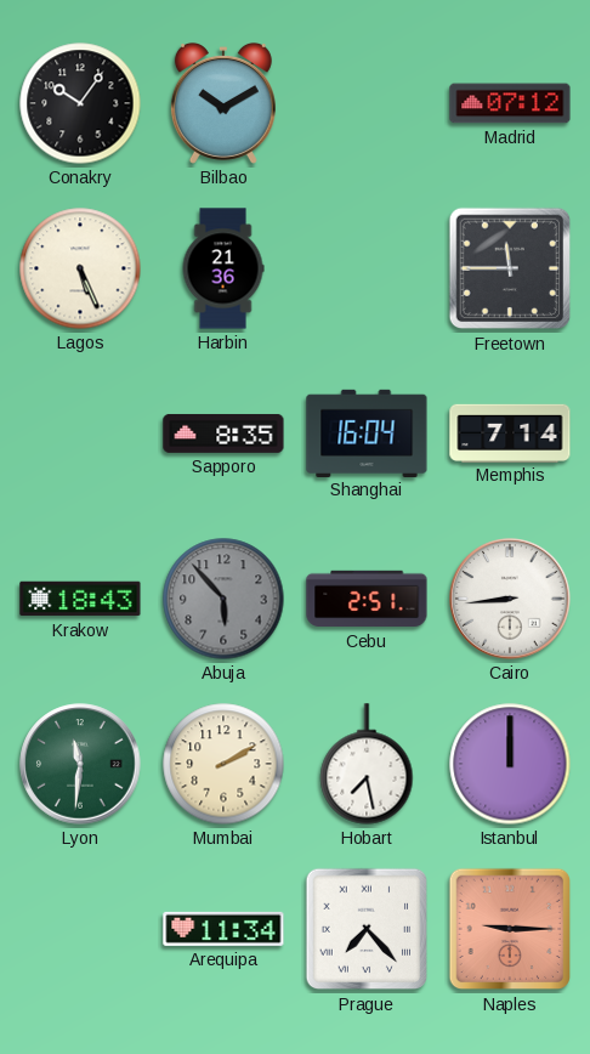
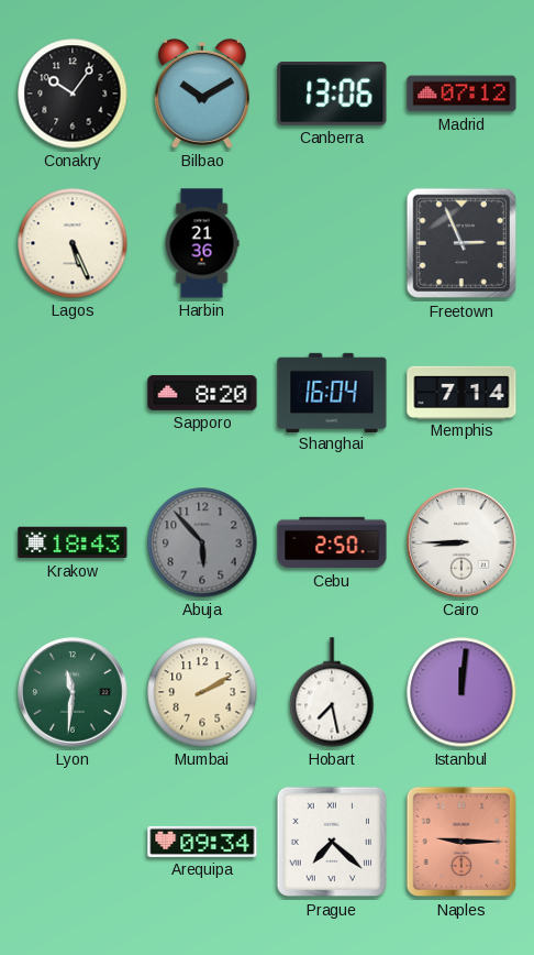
Canberra: none -> 13:06
Freetown: 11:45 -> 2:56
Sapporo: 8:35 -> 8:20
Cebu: 2:51 -> 2:50
Cairo: 8:44 -> 8:45
Istanbul: 12:00 -> 12:01
Arequipa: 11:34 -> 09:34
Prague: 7:23 -> 7:22
